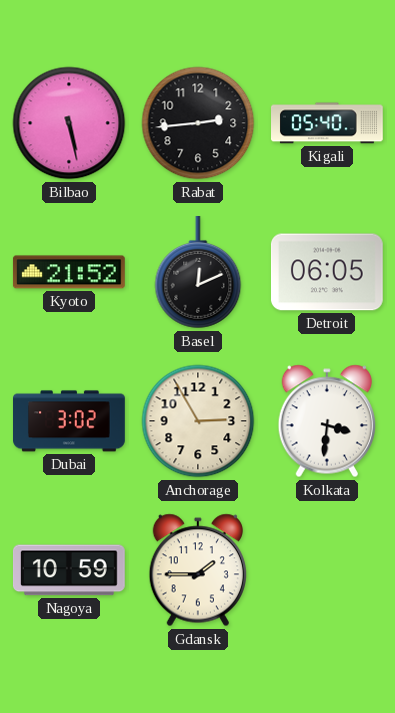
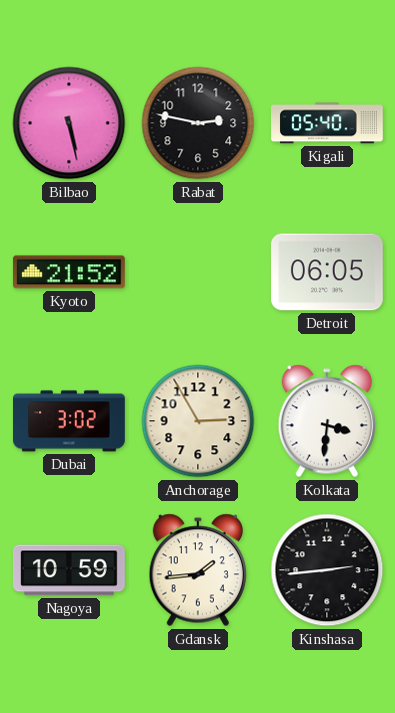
Rabat: 2:44 -> 2:47
Basel: 12:11 -> none
Gdansk: 1:45 -> 1:44
Kinshasa: none -> 2:44
